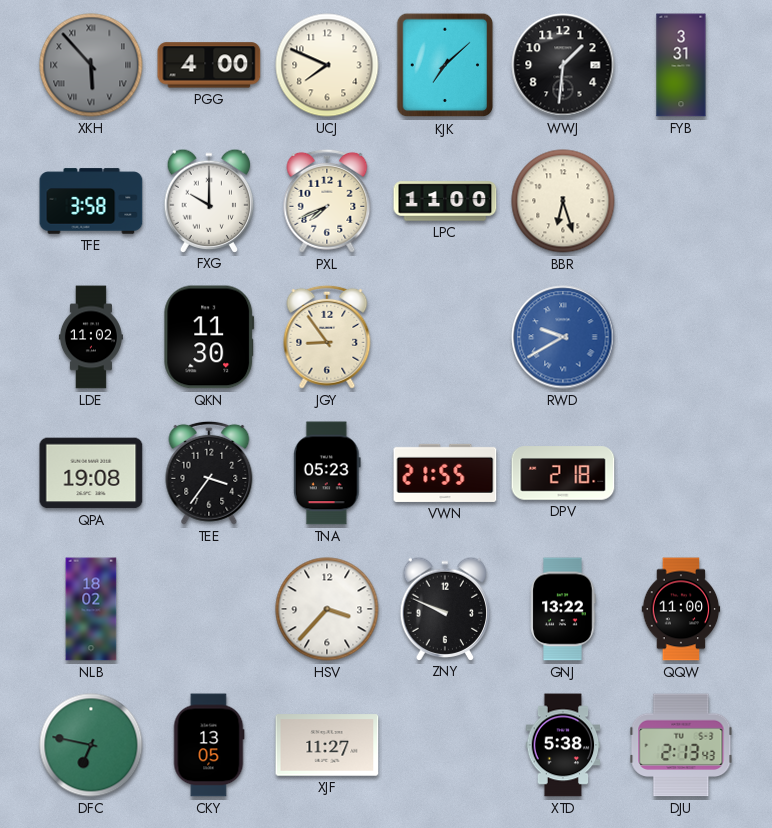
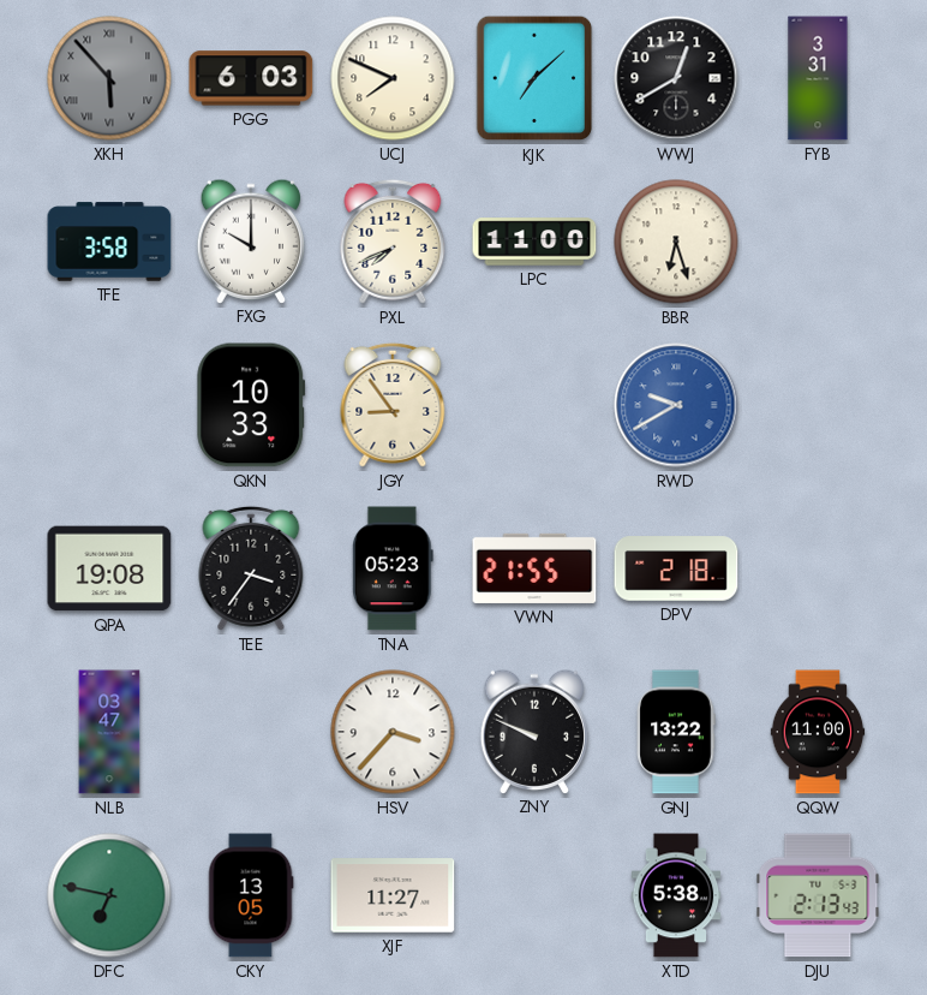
PGG: 4:00 -> 6:03
WWJ: 1:31 -> 12:40
LDE: 11:02 -> none
QKN: 11:30 -> 10:33
NLB: 18:02 -> 03:47
